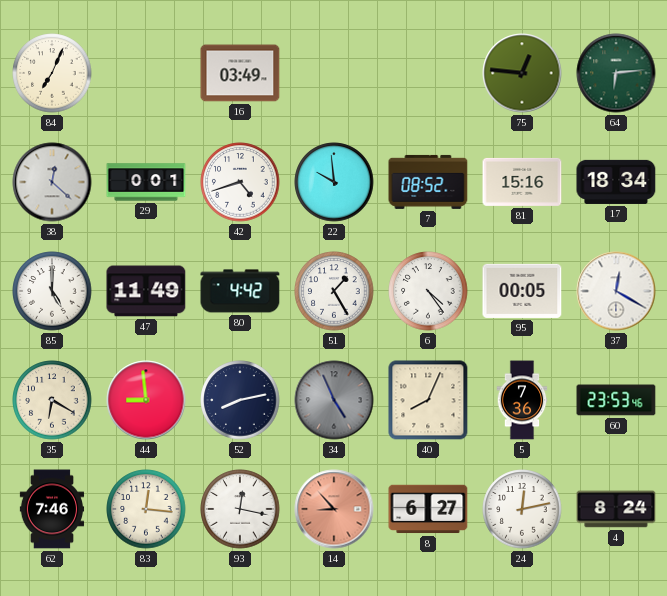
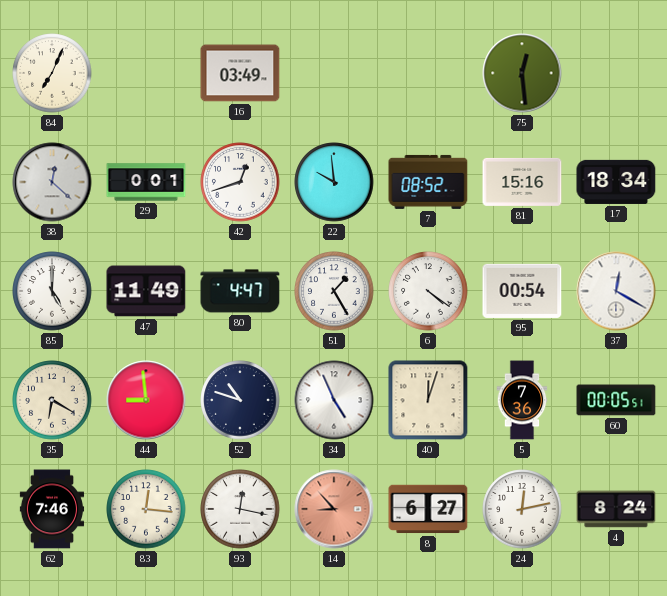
75: 12:46 -> 12:29
64: 6:14 -> none
42: 4:42 -> 12:42
80: 4:42 -> 4:47
6: 4:24 -> 4:21
95: 00:05 -> 00:54
52: 8:13 -> 10:48
34 dial: grey -> white
40: 8:04 -> 12:03
60: 23:53 -> 00:05
